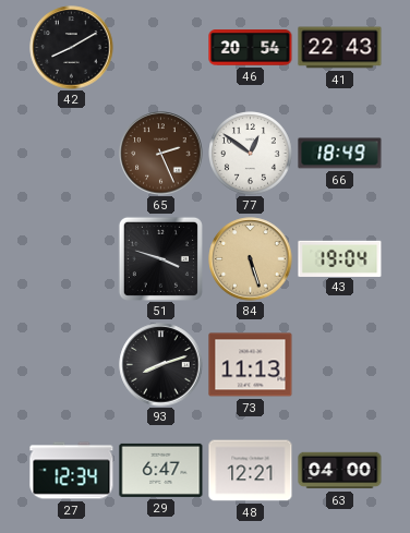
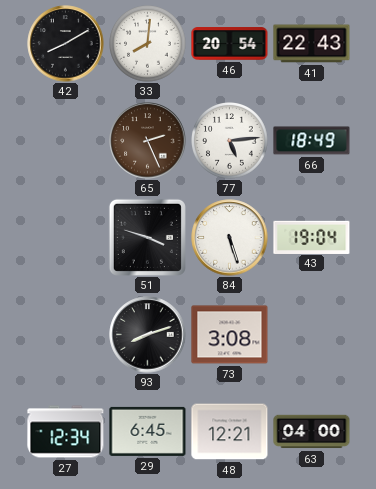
33: none -> 8:01
77: 12:51 -> 5:14
84 dial: champagne -> white
73: 11:13 -> 3:08
29: 6:47 -> 6:45
